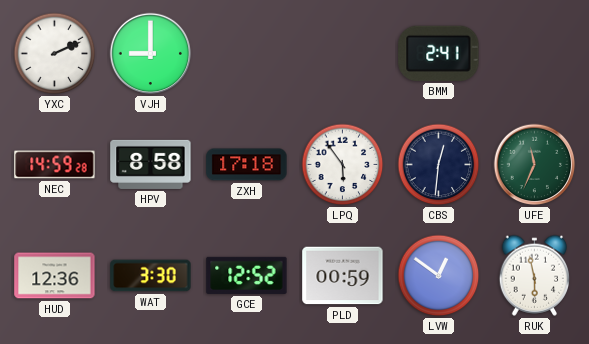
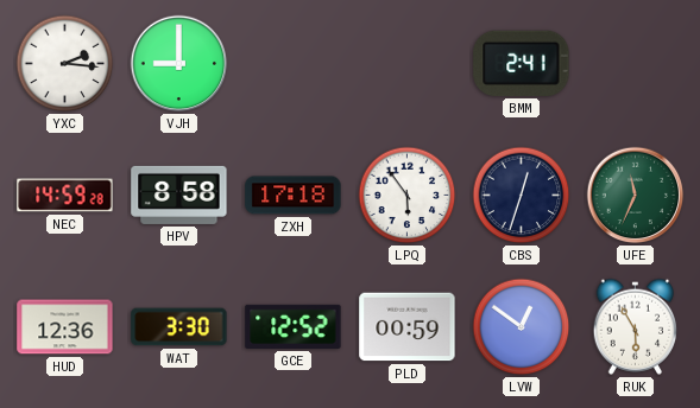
YXC: 2:11 -> 2:16
CBS: 12:31 -> 12:33
RUK: 5:58 -> 5:55
